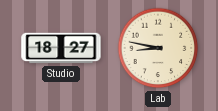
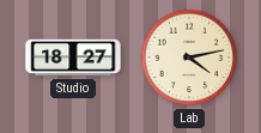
Lab: 8:47 -> 4:13
